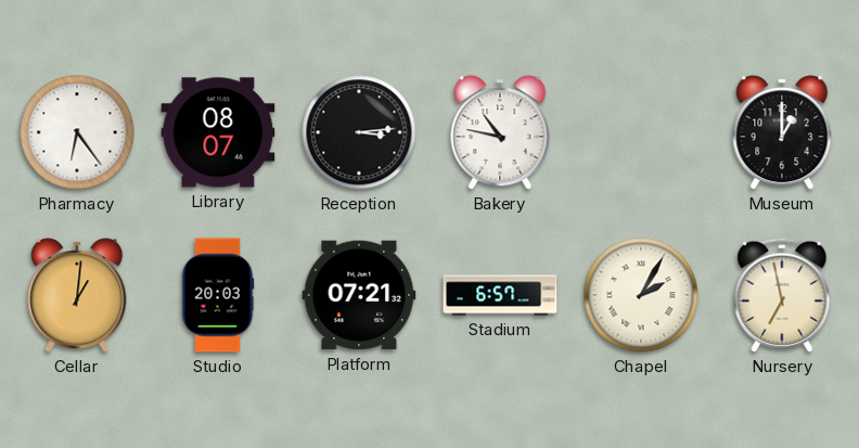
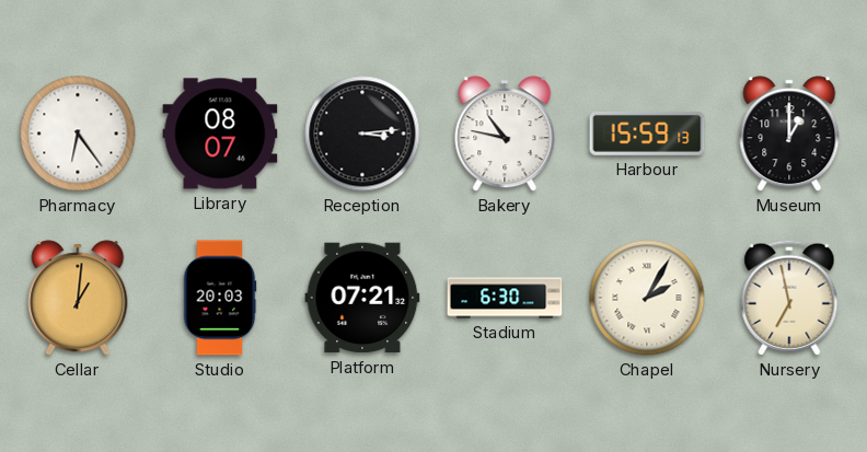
Harbour: none -> 15:59
Stadium: 6:57 -> 6:30
